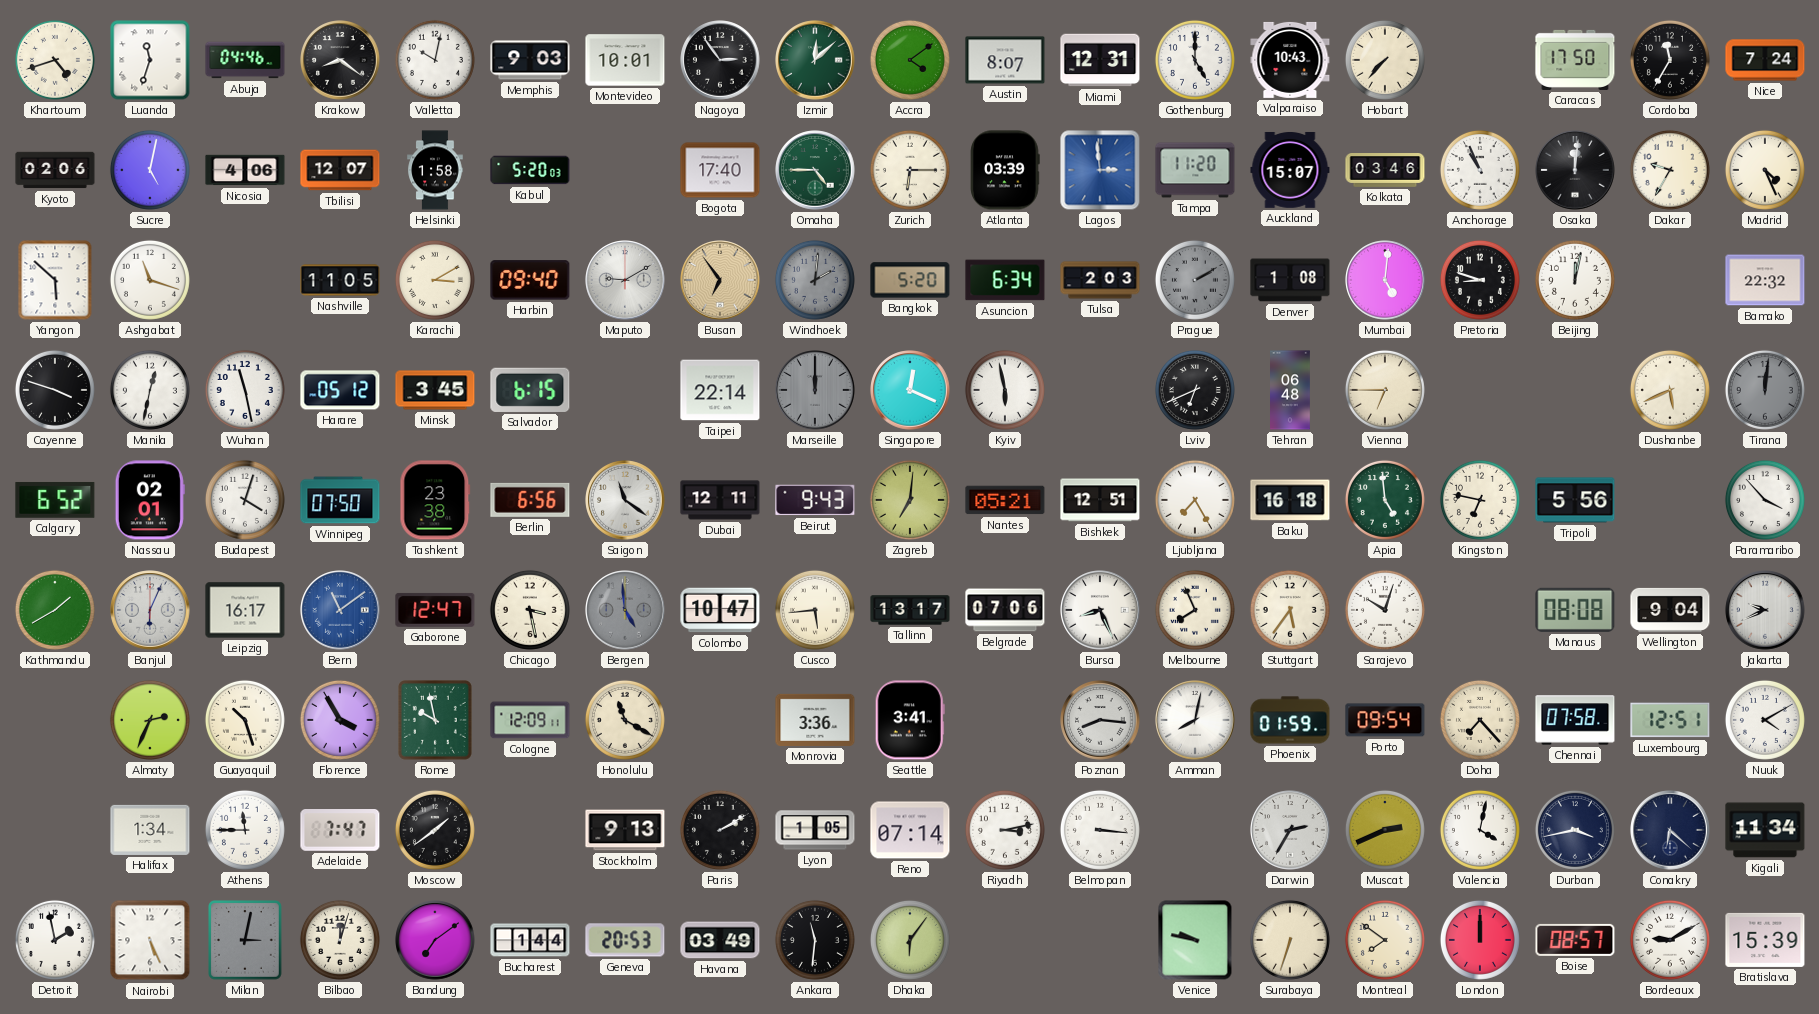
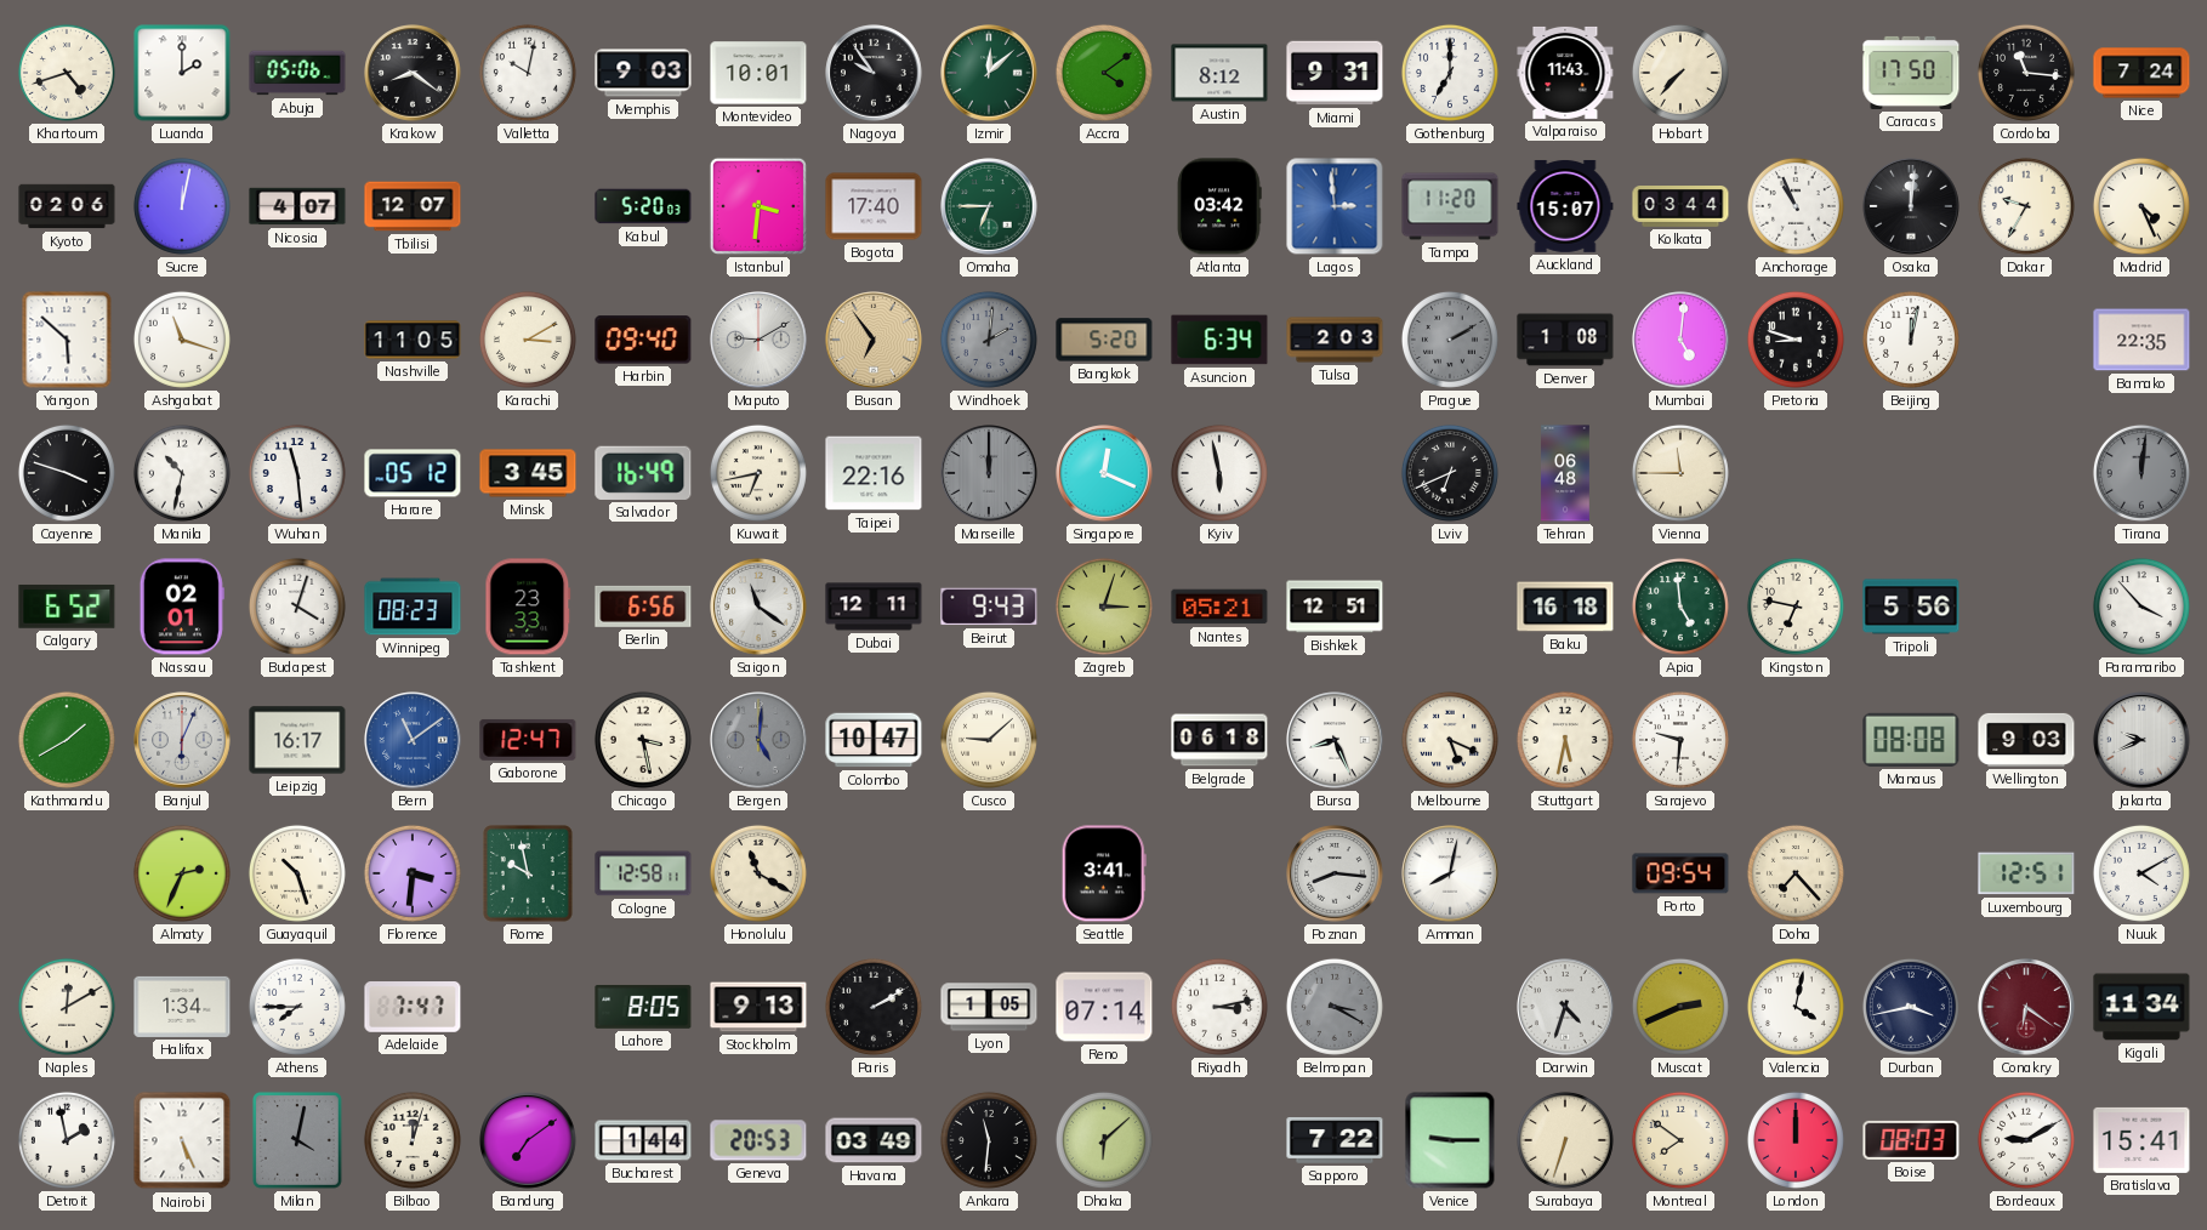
Luanda: 11:33 -> 2:00
Abuja: 04:46 -> 05:06
Nagoya: 2:54 -> 9:54
Austin: 8:07 -> 8:12
Miami: 12:31 -> 9:31
Gothenburg: 5:00 -> 7:00
Valparaiso: 10:43 -> 11:43
Cordoba: 11:35 -> 11:16
Sucre: 5:02 -> 12:02
Nicosia: 4:06 -> 4:07
Helsinki: 1:58 -> none
Istanbul: none -> 3:31
Omaha: 4:45 -> 6:45
Zurich: 6:15 -> none
Atlanta: 03:39 -> 03:42
Kolkata: 03:46 -> 03:44
Bamako: 22:32 -> 22:35
Manila: 12:32 -> 10:32
Wuhan: 11:28 -> 11:29
Salvador: 6:15 -> 16:49
Kuwait: none -> 6:43
Taipei: 22:14 -> 22:16
Vienna: 6:45 -> 11:45
Dushanbe: 5:41 -> none
Winnipeg: 07:50 -> 08:23
Tashkent: 23:38 -> 23:33
Zagreb: 7:01 -> 3:03
Ljubljana: 7:25 -> none
Bergen: 4:59 -> 5:01
Cusco: 5:44 -> 9:08
Tallinn: 13:17 -> none
Belgrade: 07:06 -> 06:18
Melbourne: 7:56 -> 5:19
Stuttgart: 5:36 -> 5:32
Sarajevo: 10:03 -> 9:31
Wellington: 9:04 -> 9:03
Florence: 3:55 -> 3:31
Cologne: 12:09 -> 12:58
Monrovia: 3:36 -> none
Phoenix: 01:59 -> none
Chennai: 07:58 -> none
Naples: none -> 12:10
Athens: 11:45 -> 7:45
Moscow: 1:39 -> none
Lahore: none -> 8:05
Belmopan: 3:16 -> 3:20
Belmopan dial: white -> grey
Darwin: 2:35 -> 4:33
Conakry: 6:22 -> 6:21
Conakry dial: navy -> burgundy
Milan: 3:02 -> 4:02
Dhaka: 6:06 -> 6:08
Sapporo: none -> 7:22
Venice: 9:47 -> 9:15
Boise: 08:57 -> 08:03
Bratislava: 15:39 -> 15:41
